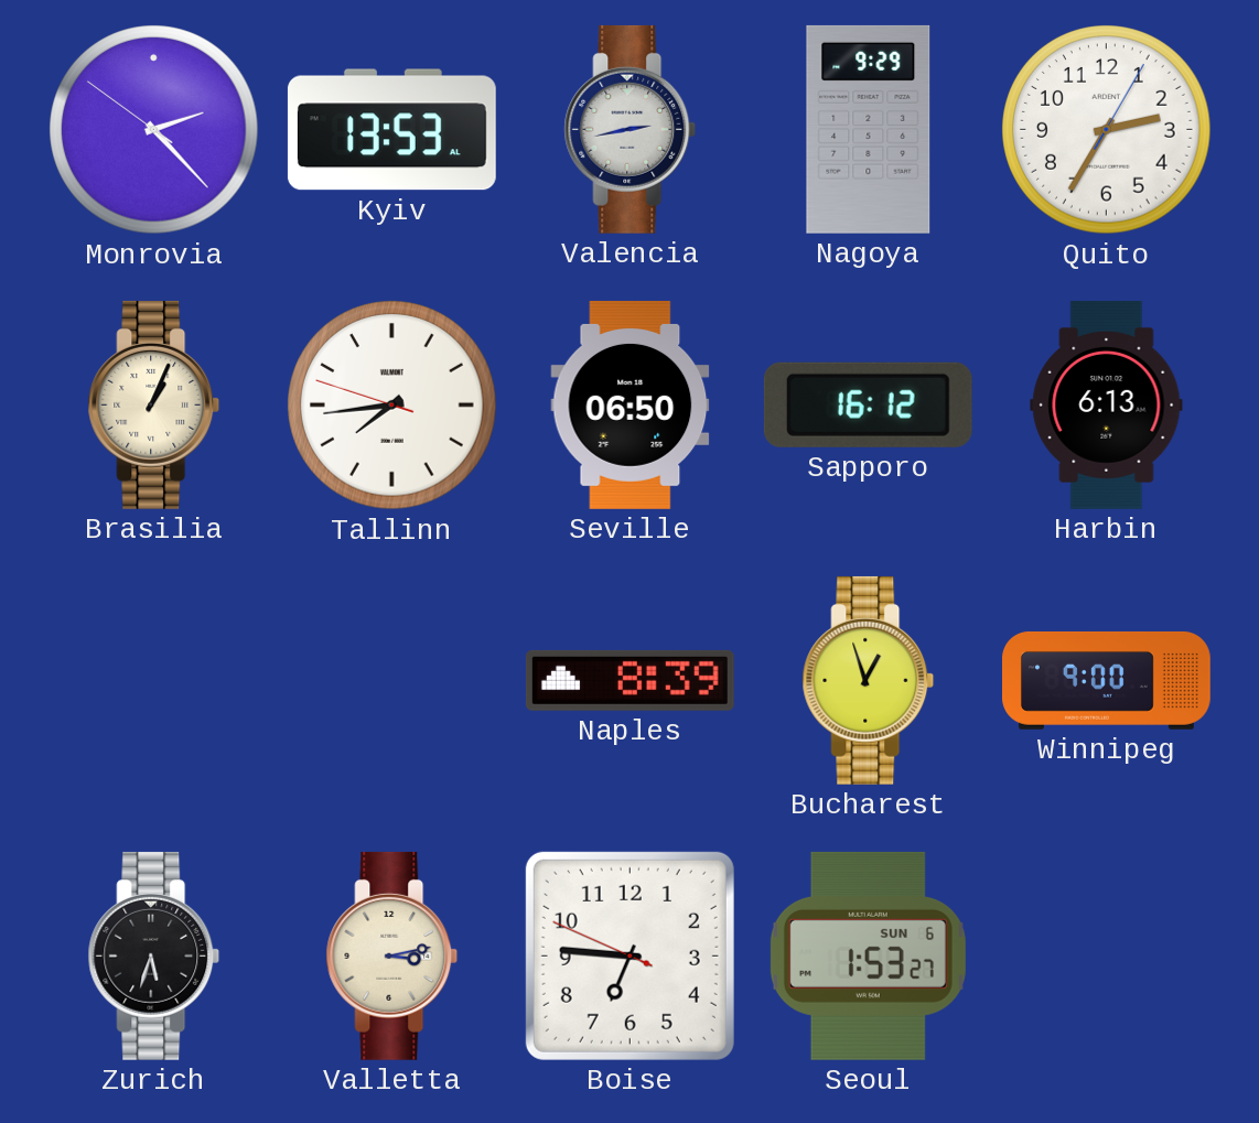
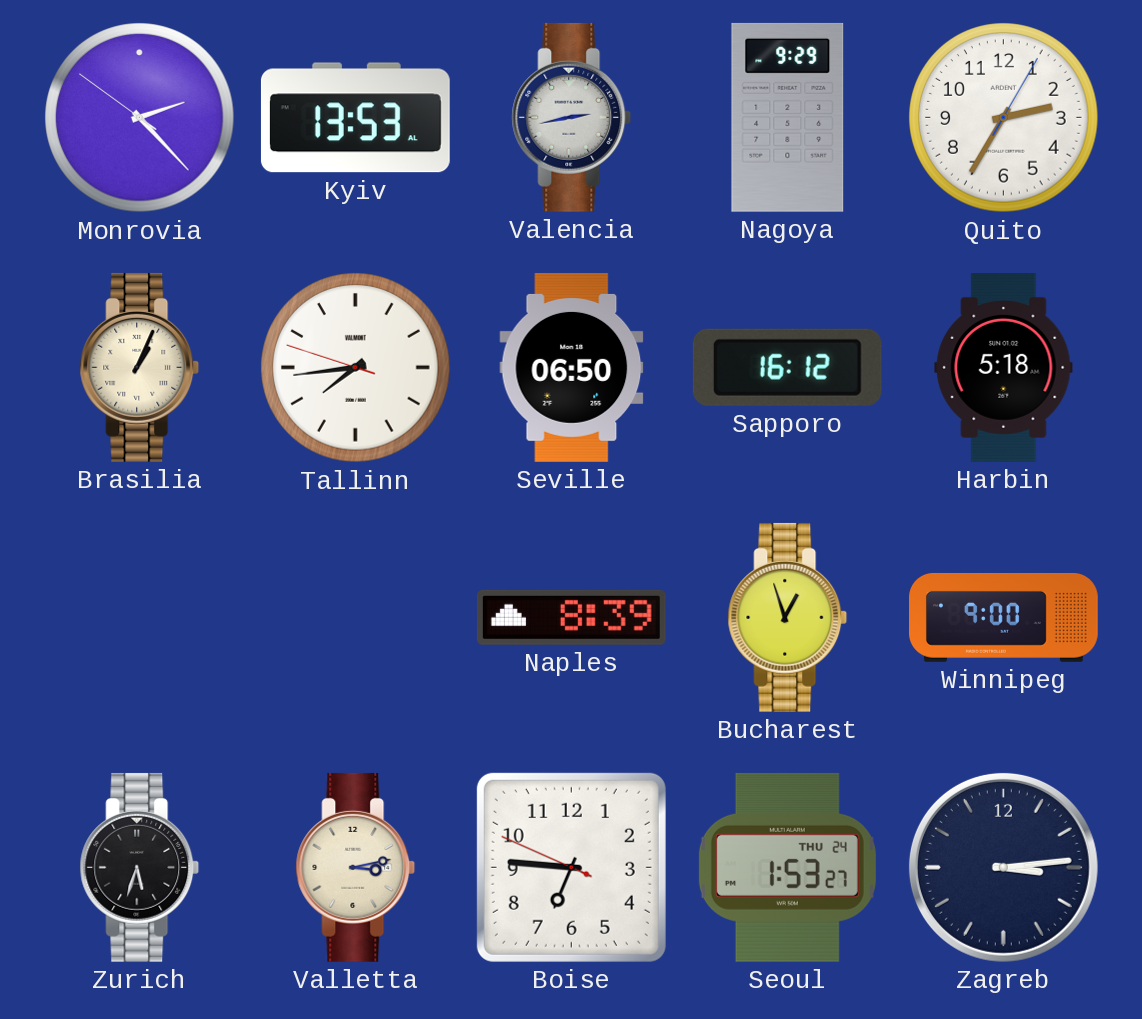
Harbin: 6:13 -> 5:18
Seoul date: SUN 6 -> THU 24
Zagreb: none -> 3:14
